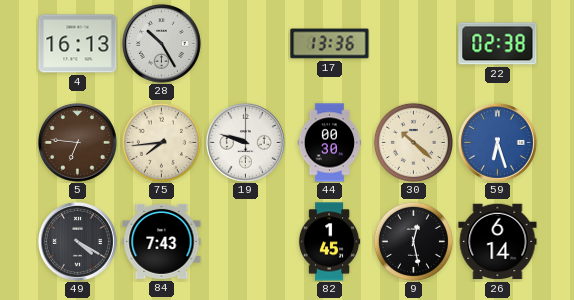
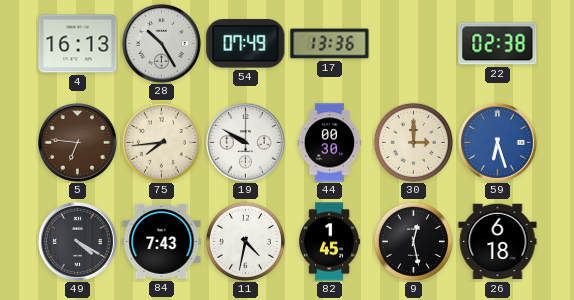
54: none -> 07:49
19: 9:48 -> 9:50
30: 10:22 -> 3:00
11: none -> 4:32
26: 6:14 -> 6:18
